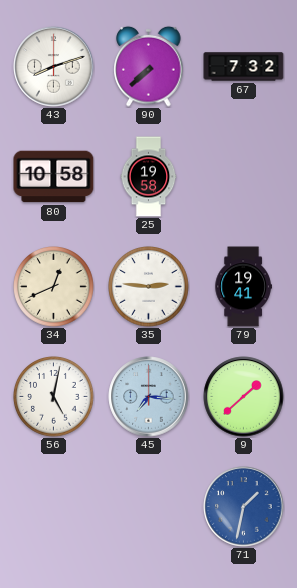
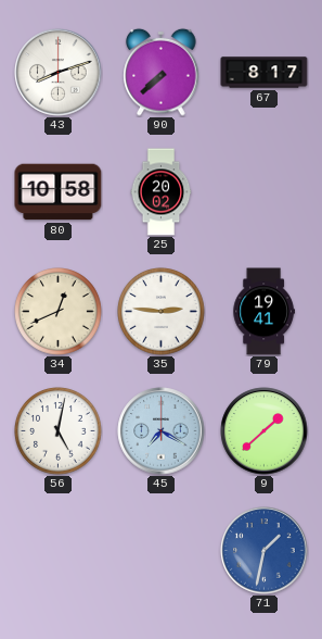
67: 7:32 -> 8:17
25: 19:58 -> 20:02
45: 7:16 -> 7:20
